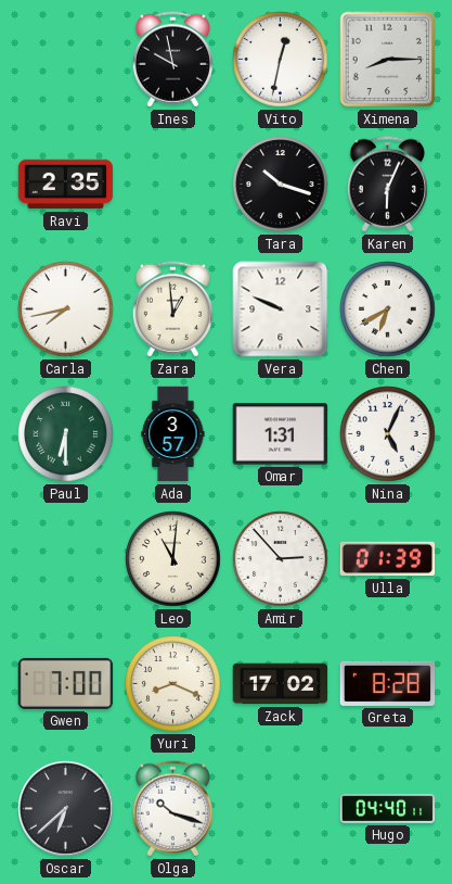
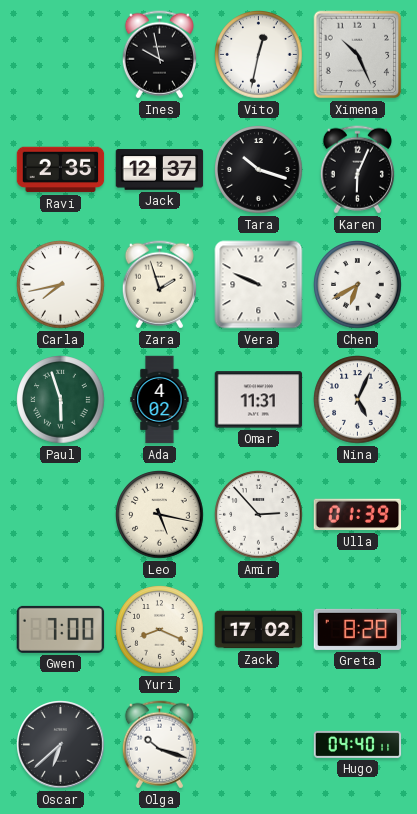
Ximena: 8:15 -> 10:26
Jack: none -> 12:37
Zara: 12:59 -> 1:57
Paul: 6:30 -> 5:57
Ada: 3:57 -> 4:02
Omar: 1:31 -> 11:31
Leo: 11:01 -> 5:17
